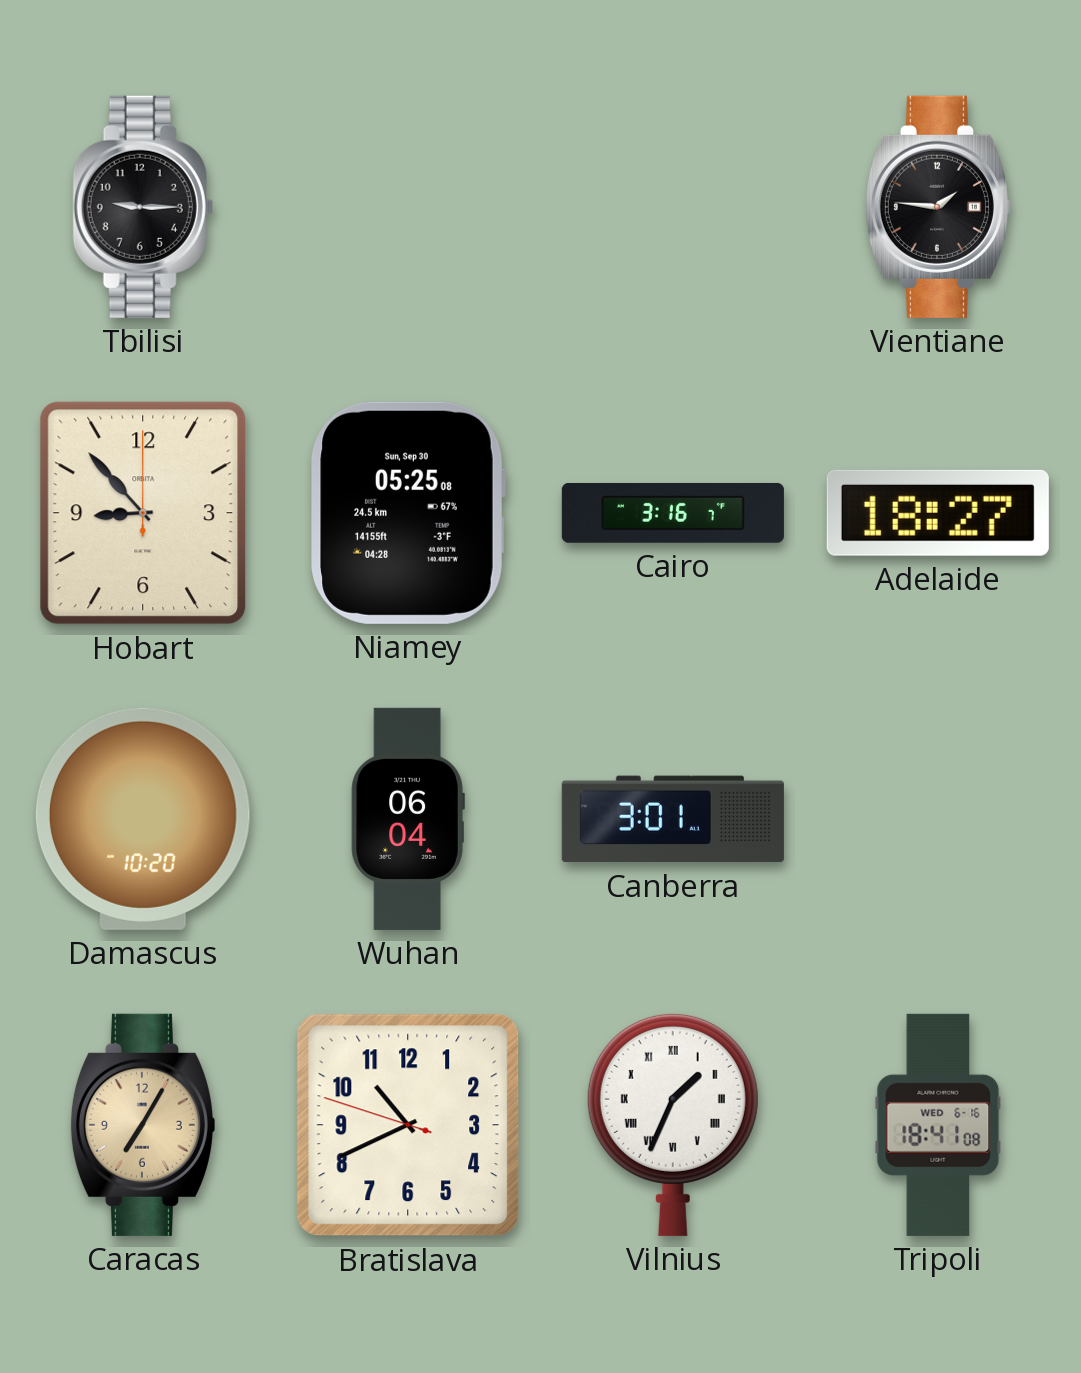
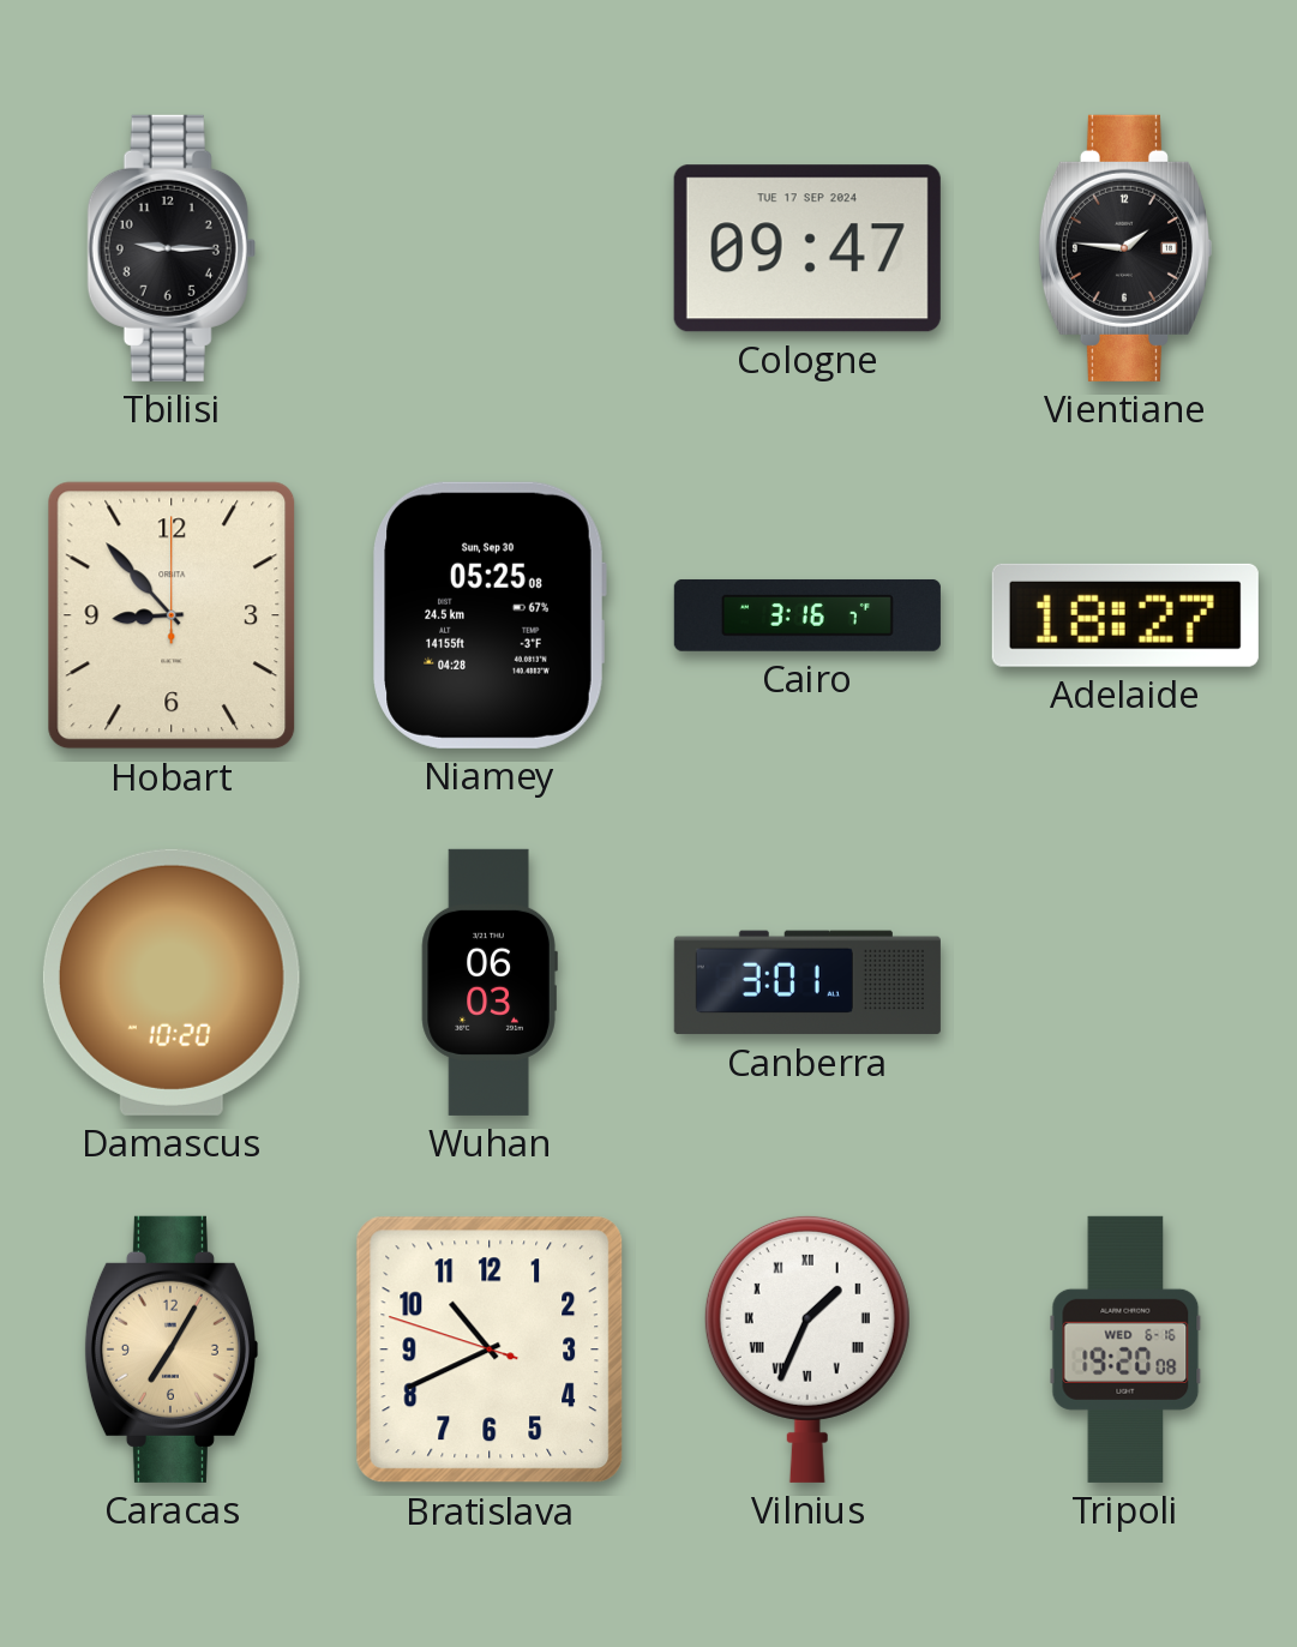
Cologne: none -> 09:47
Wuhan: 06:04 -> 06:03
Tripoli: 18:41 -> 19:20
